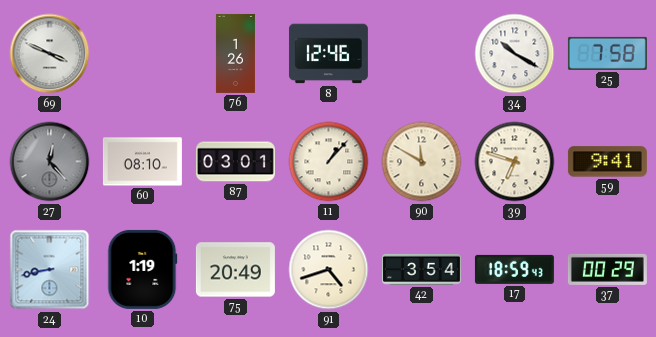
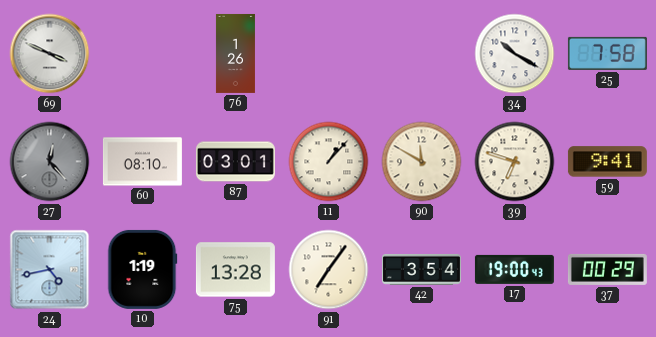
8: 12:46 -> none
24: 8:43 -> 4:43
75: 20:49 -> 13:28
91: 4:42 -> 7:06
17: 18:59 -> 19:00
